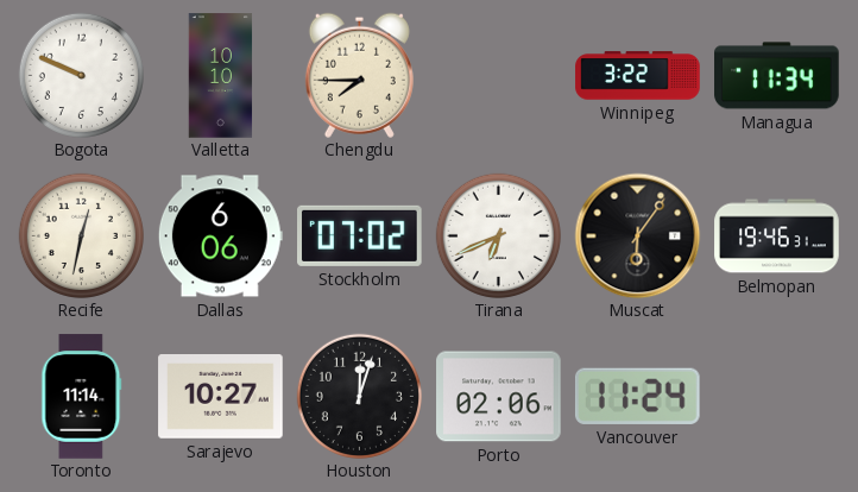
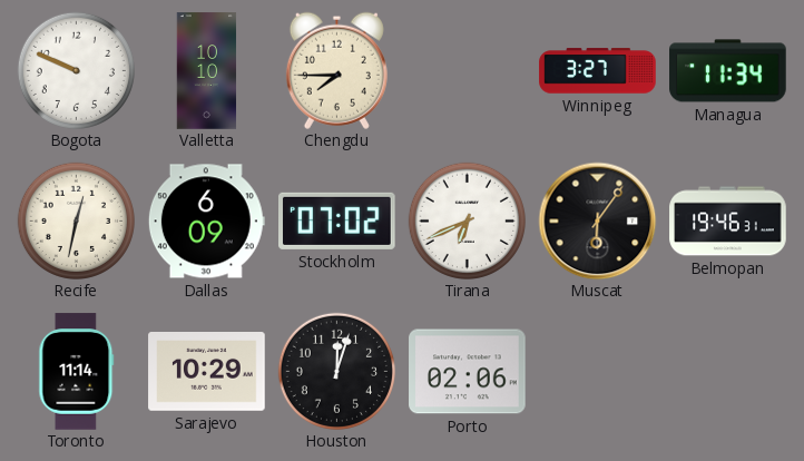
Winnipeg: 3:22 -> 3:27
Dallas: 6:06 -> 6:09
Sarajevo: 10:27 -> 10:29
Vancouver: 11:24 -> none
